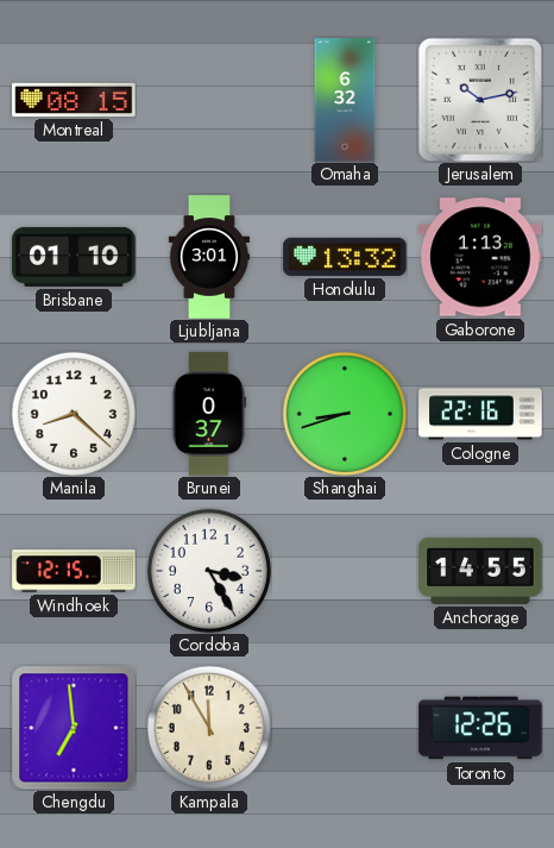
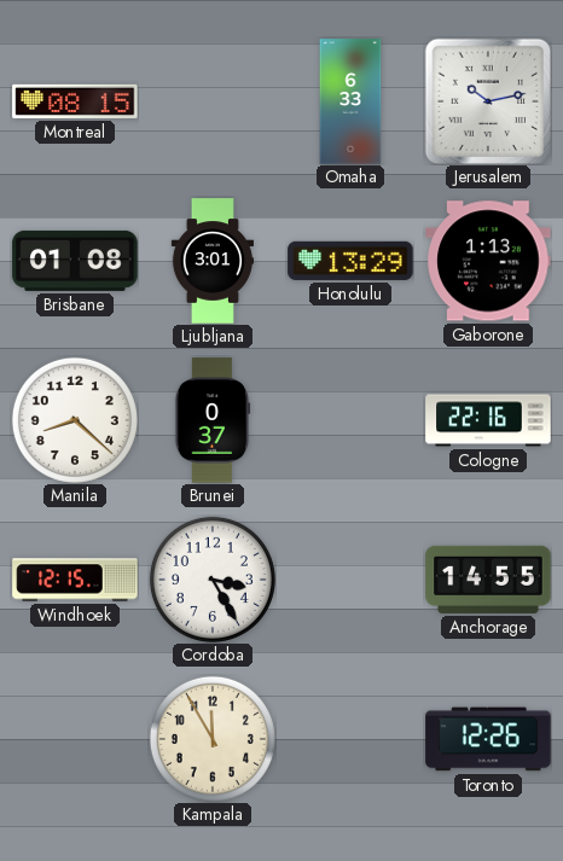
Omaha: 6:32 -> 6:33
Brisbane: 01:10 -> 01:08
Honolulu: 13:32 -> 13:29
Shanghai: 8:42 -> none
Chengdu: 6:59 -> none
